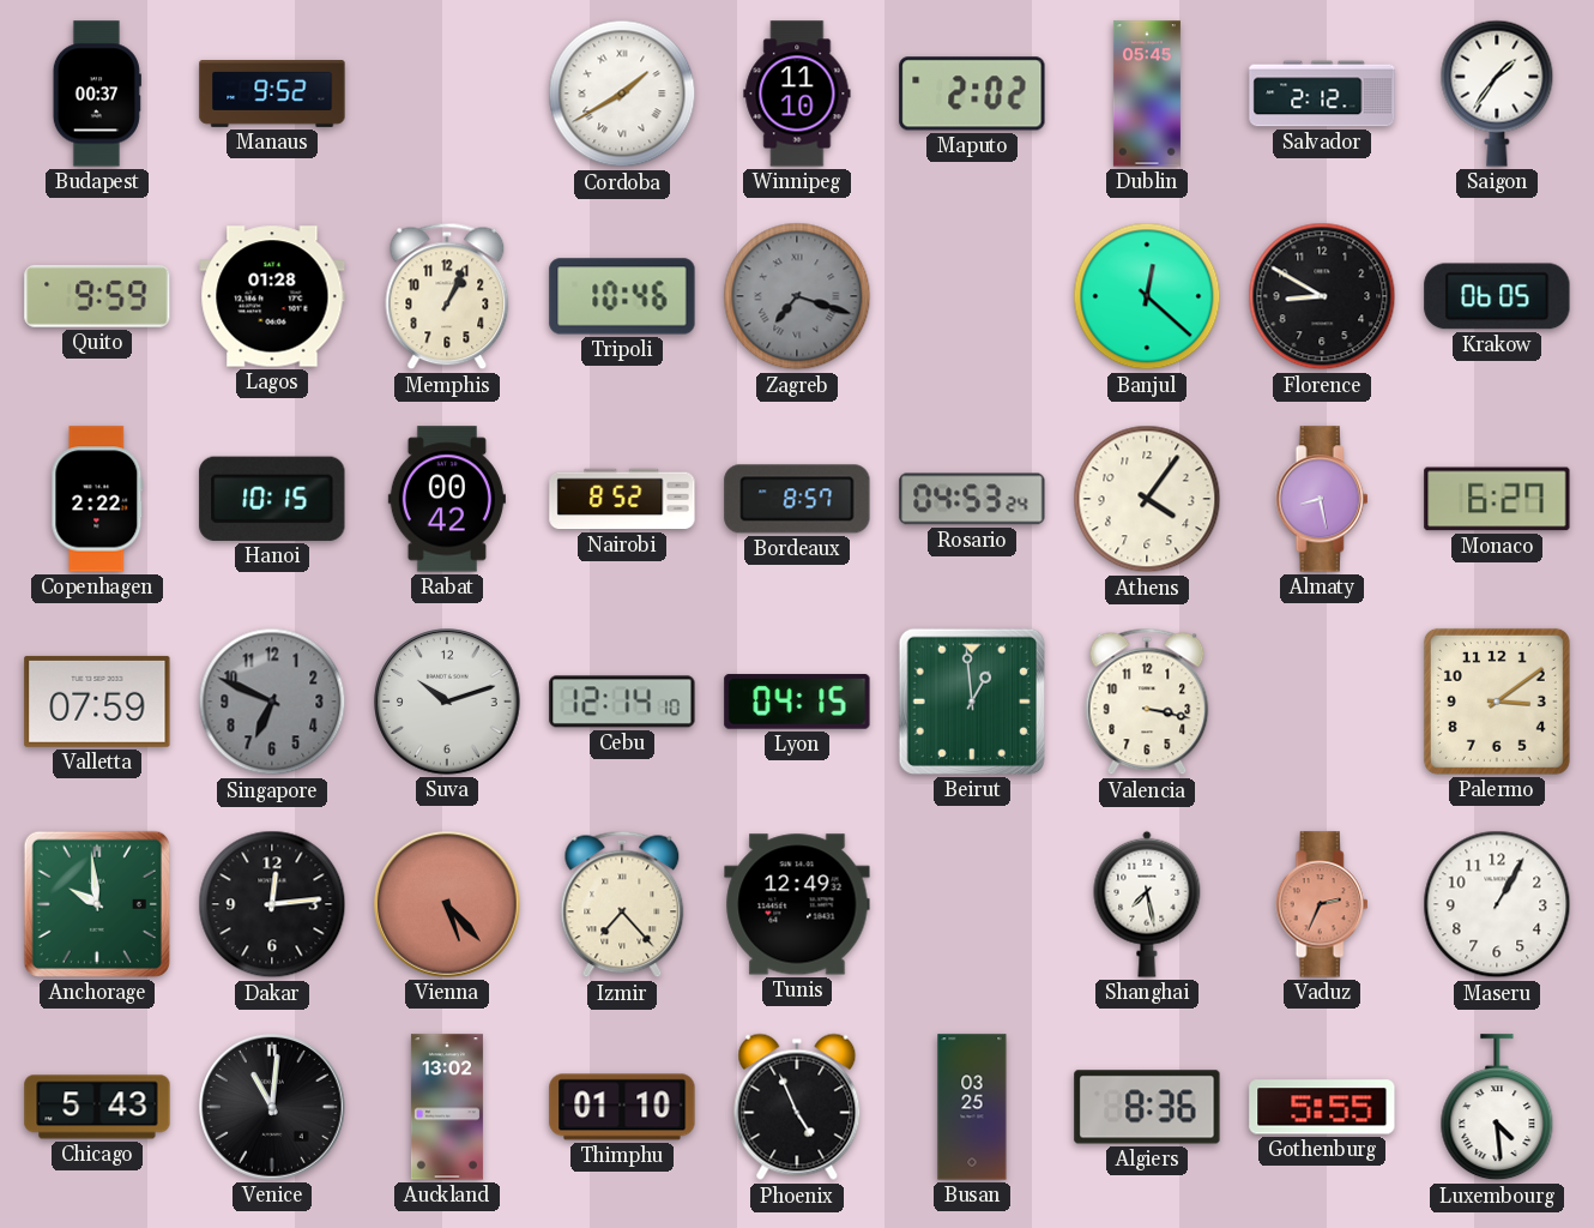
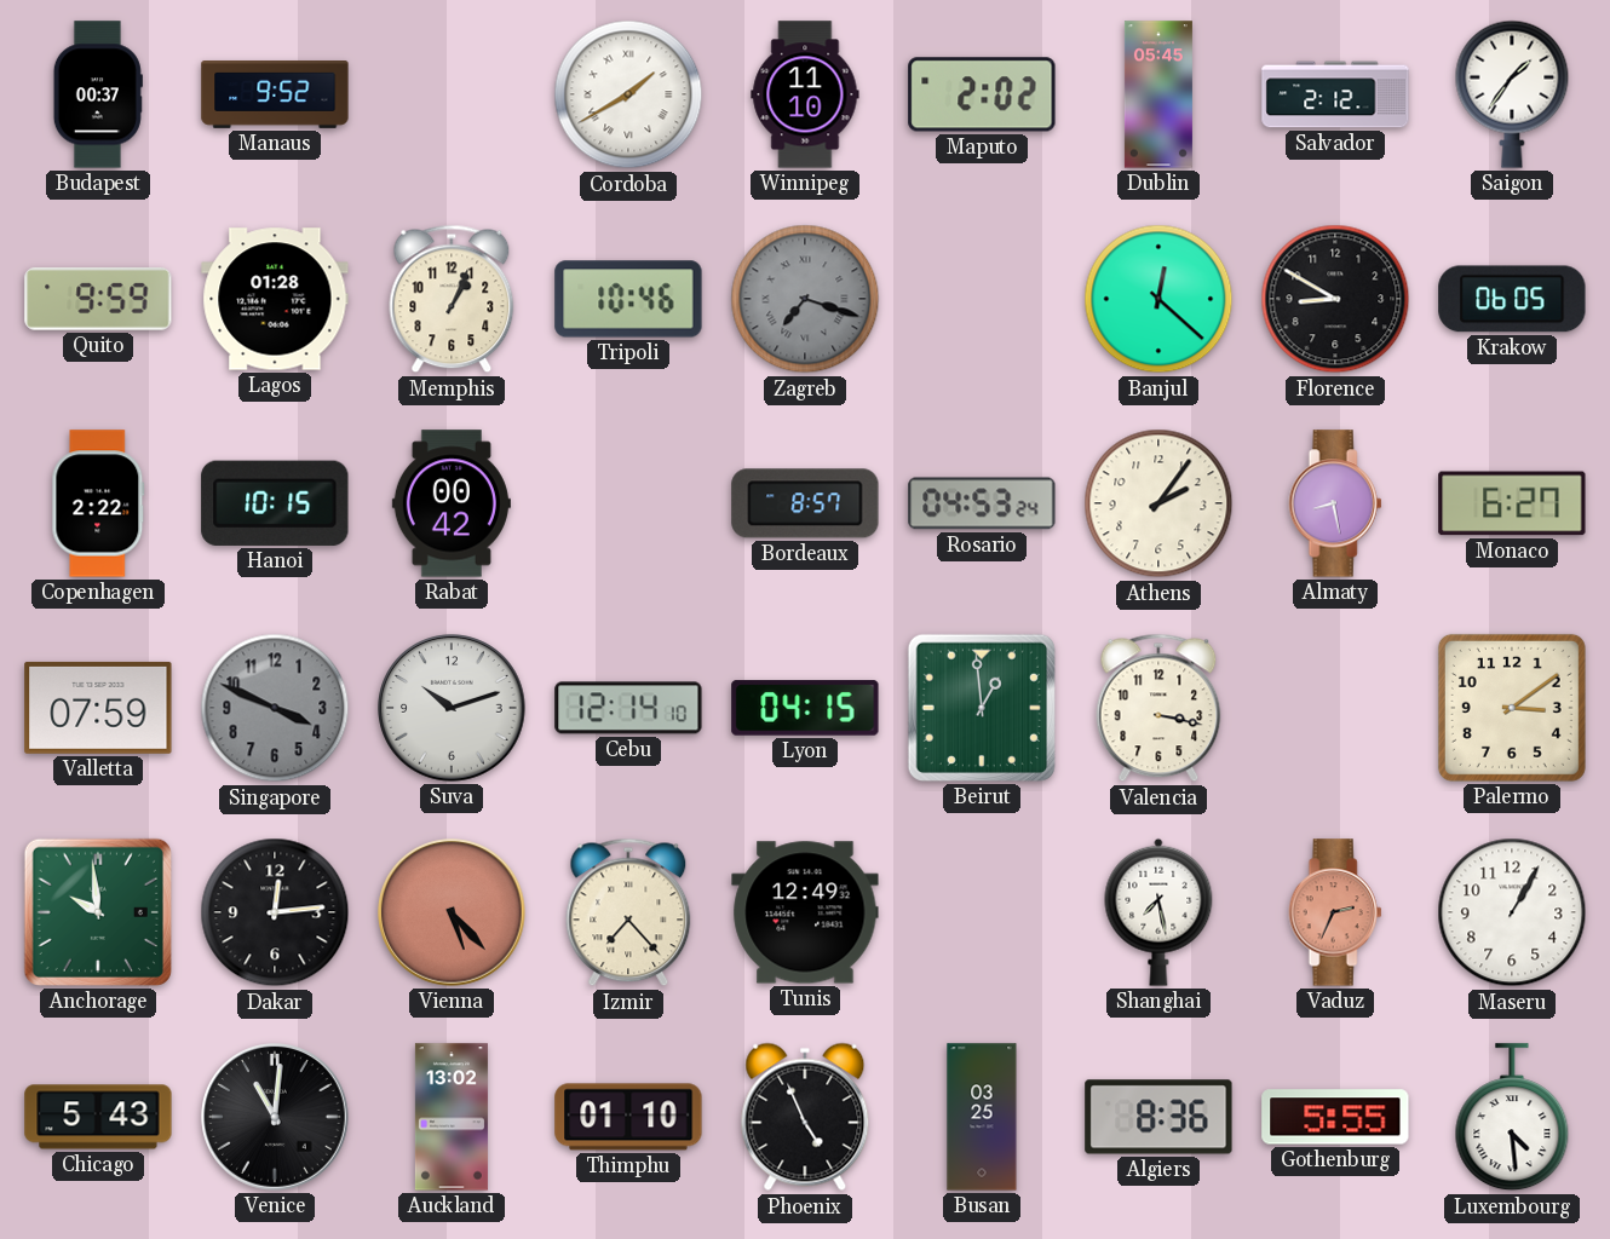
Nairobi: 8:52 -> none
Athens: 4:06 -> 2:06
Singapore: 6:49 -> 3:49
